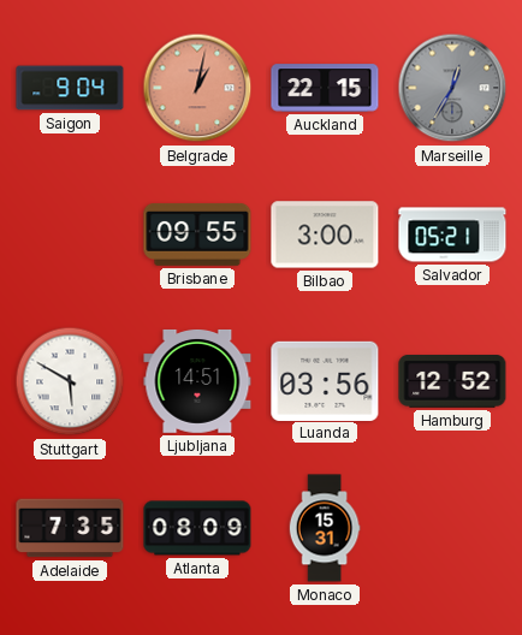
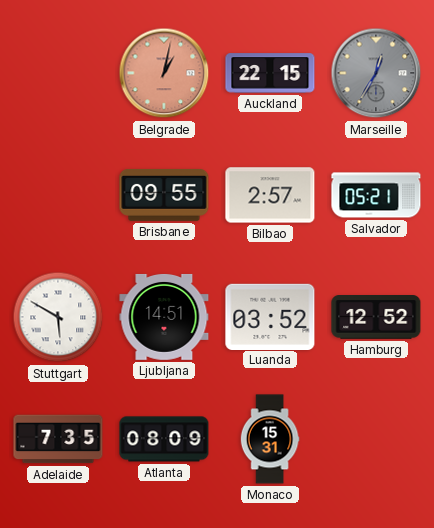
Saigon: 9:04 -> none
Bilbao: 3:00 -> 2:57
Luanda: 03:56 -> 03:52
